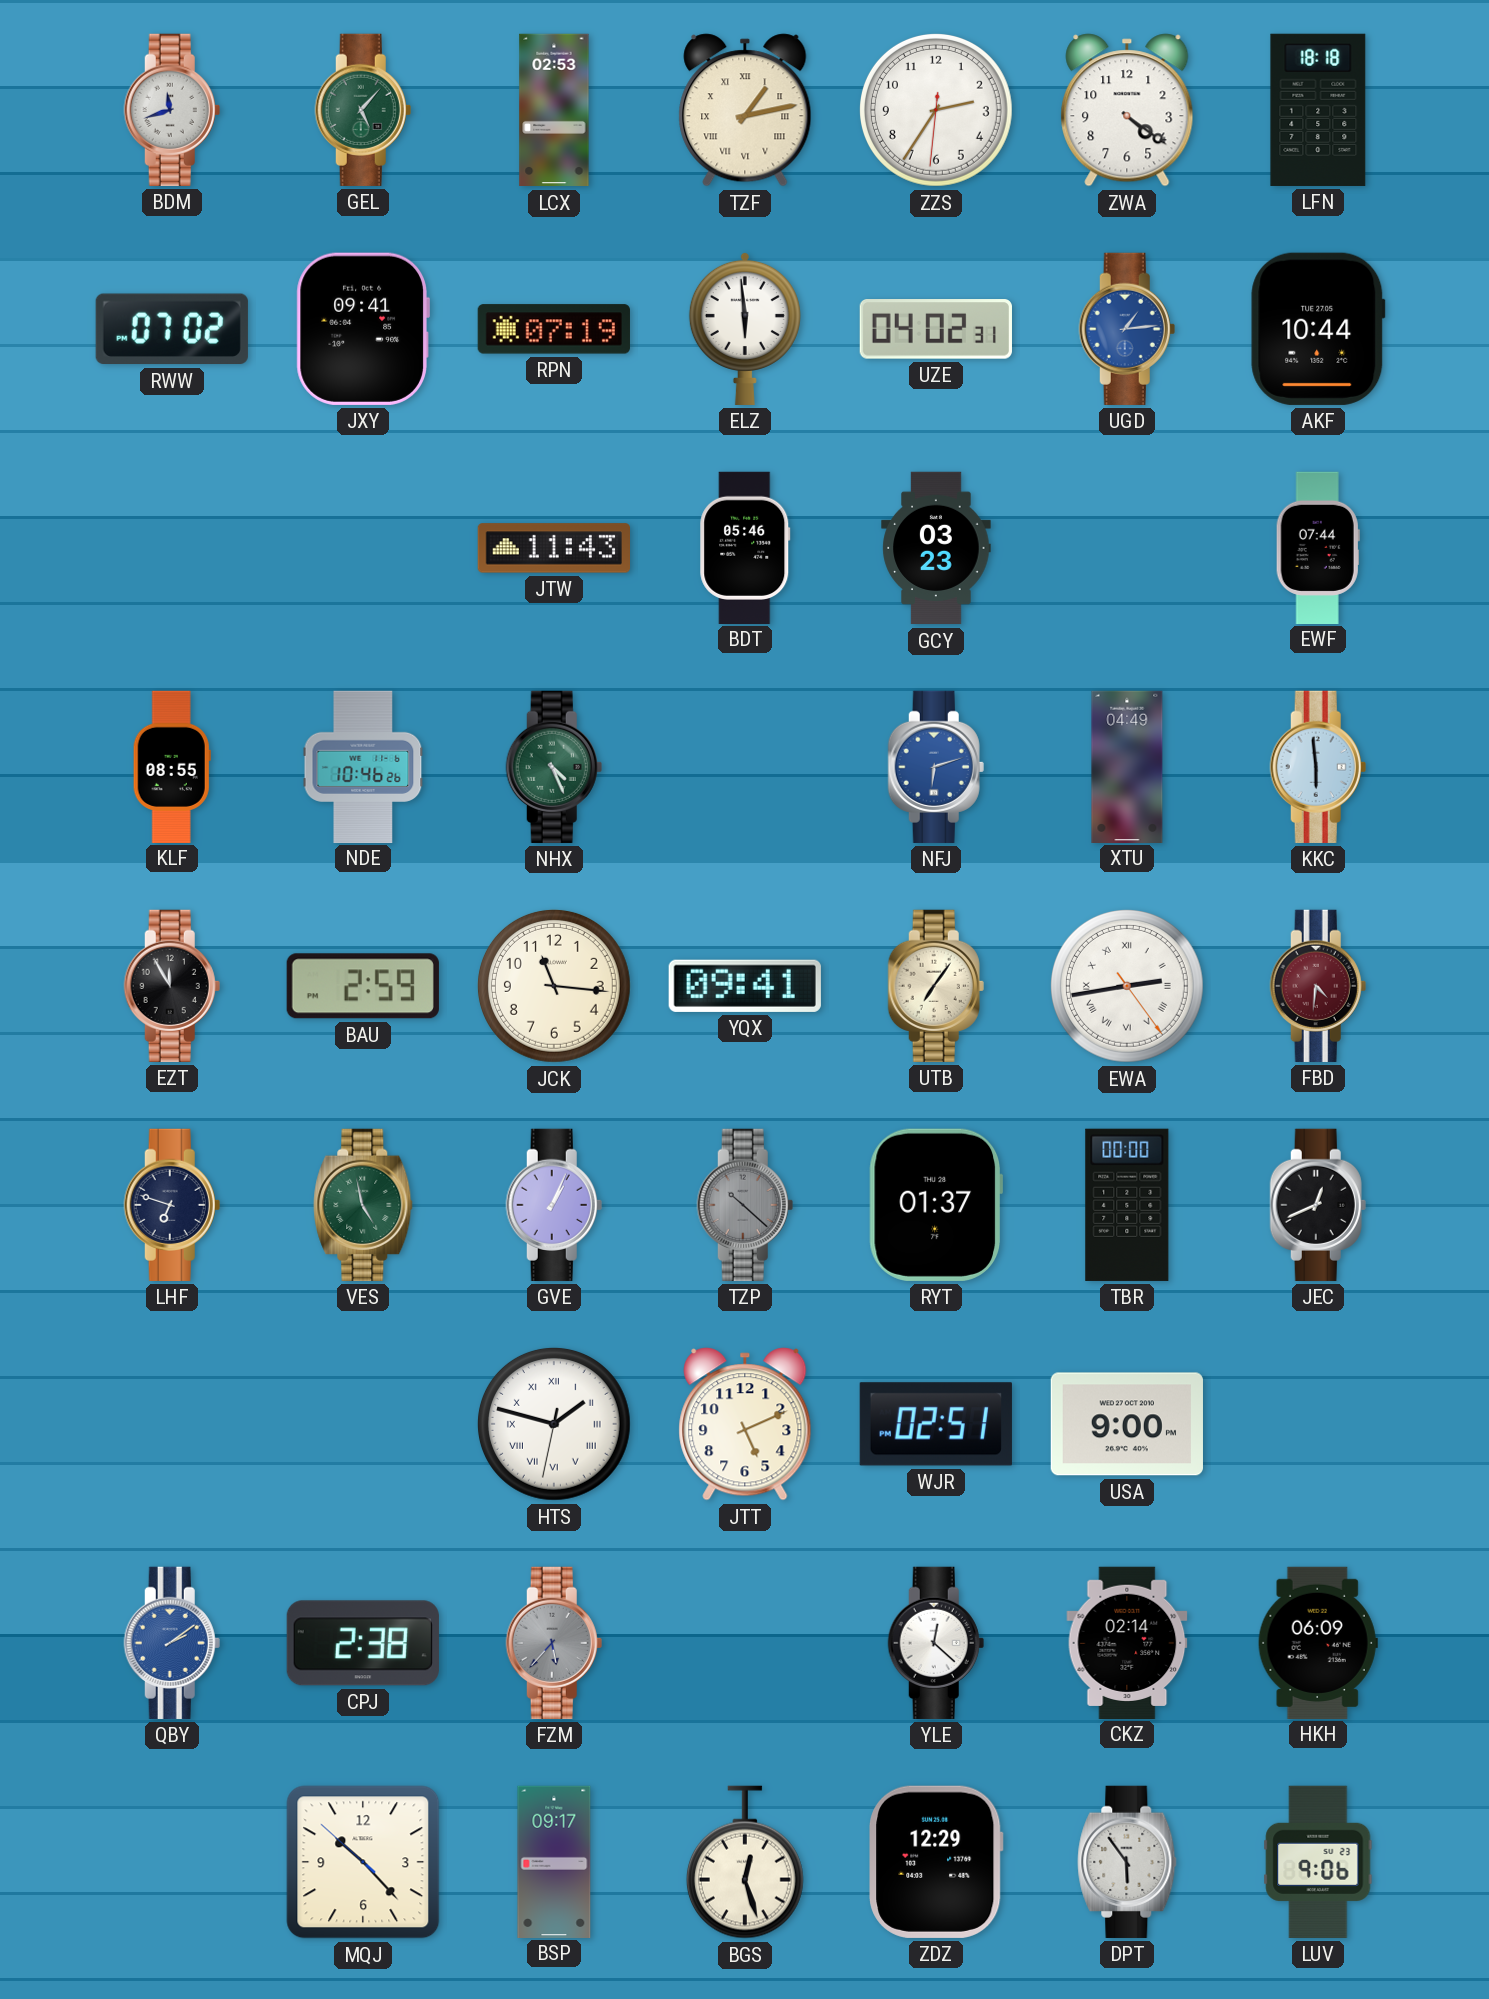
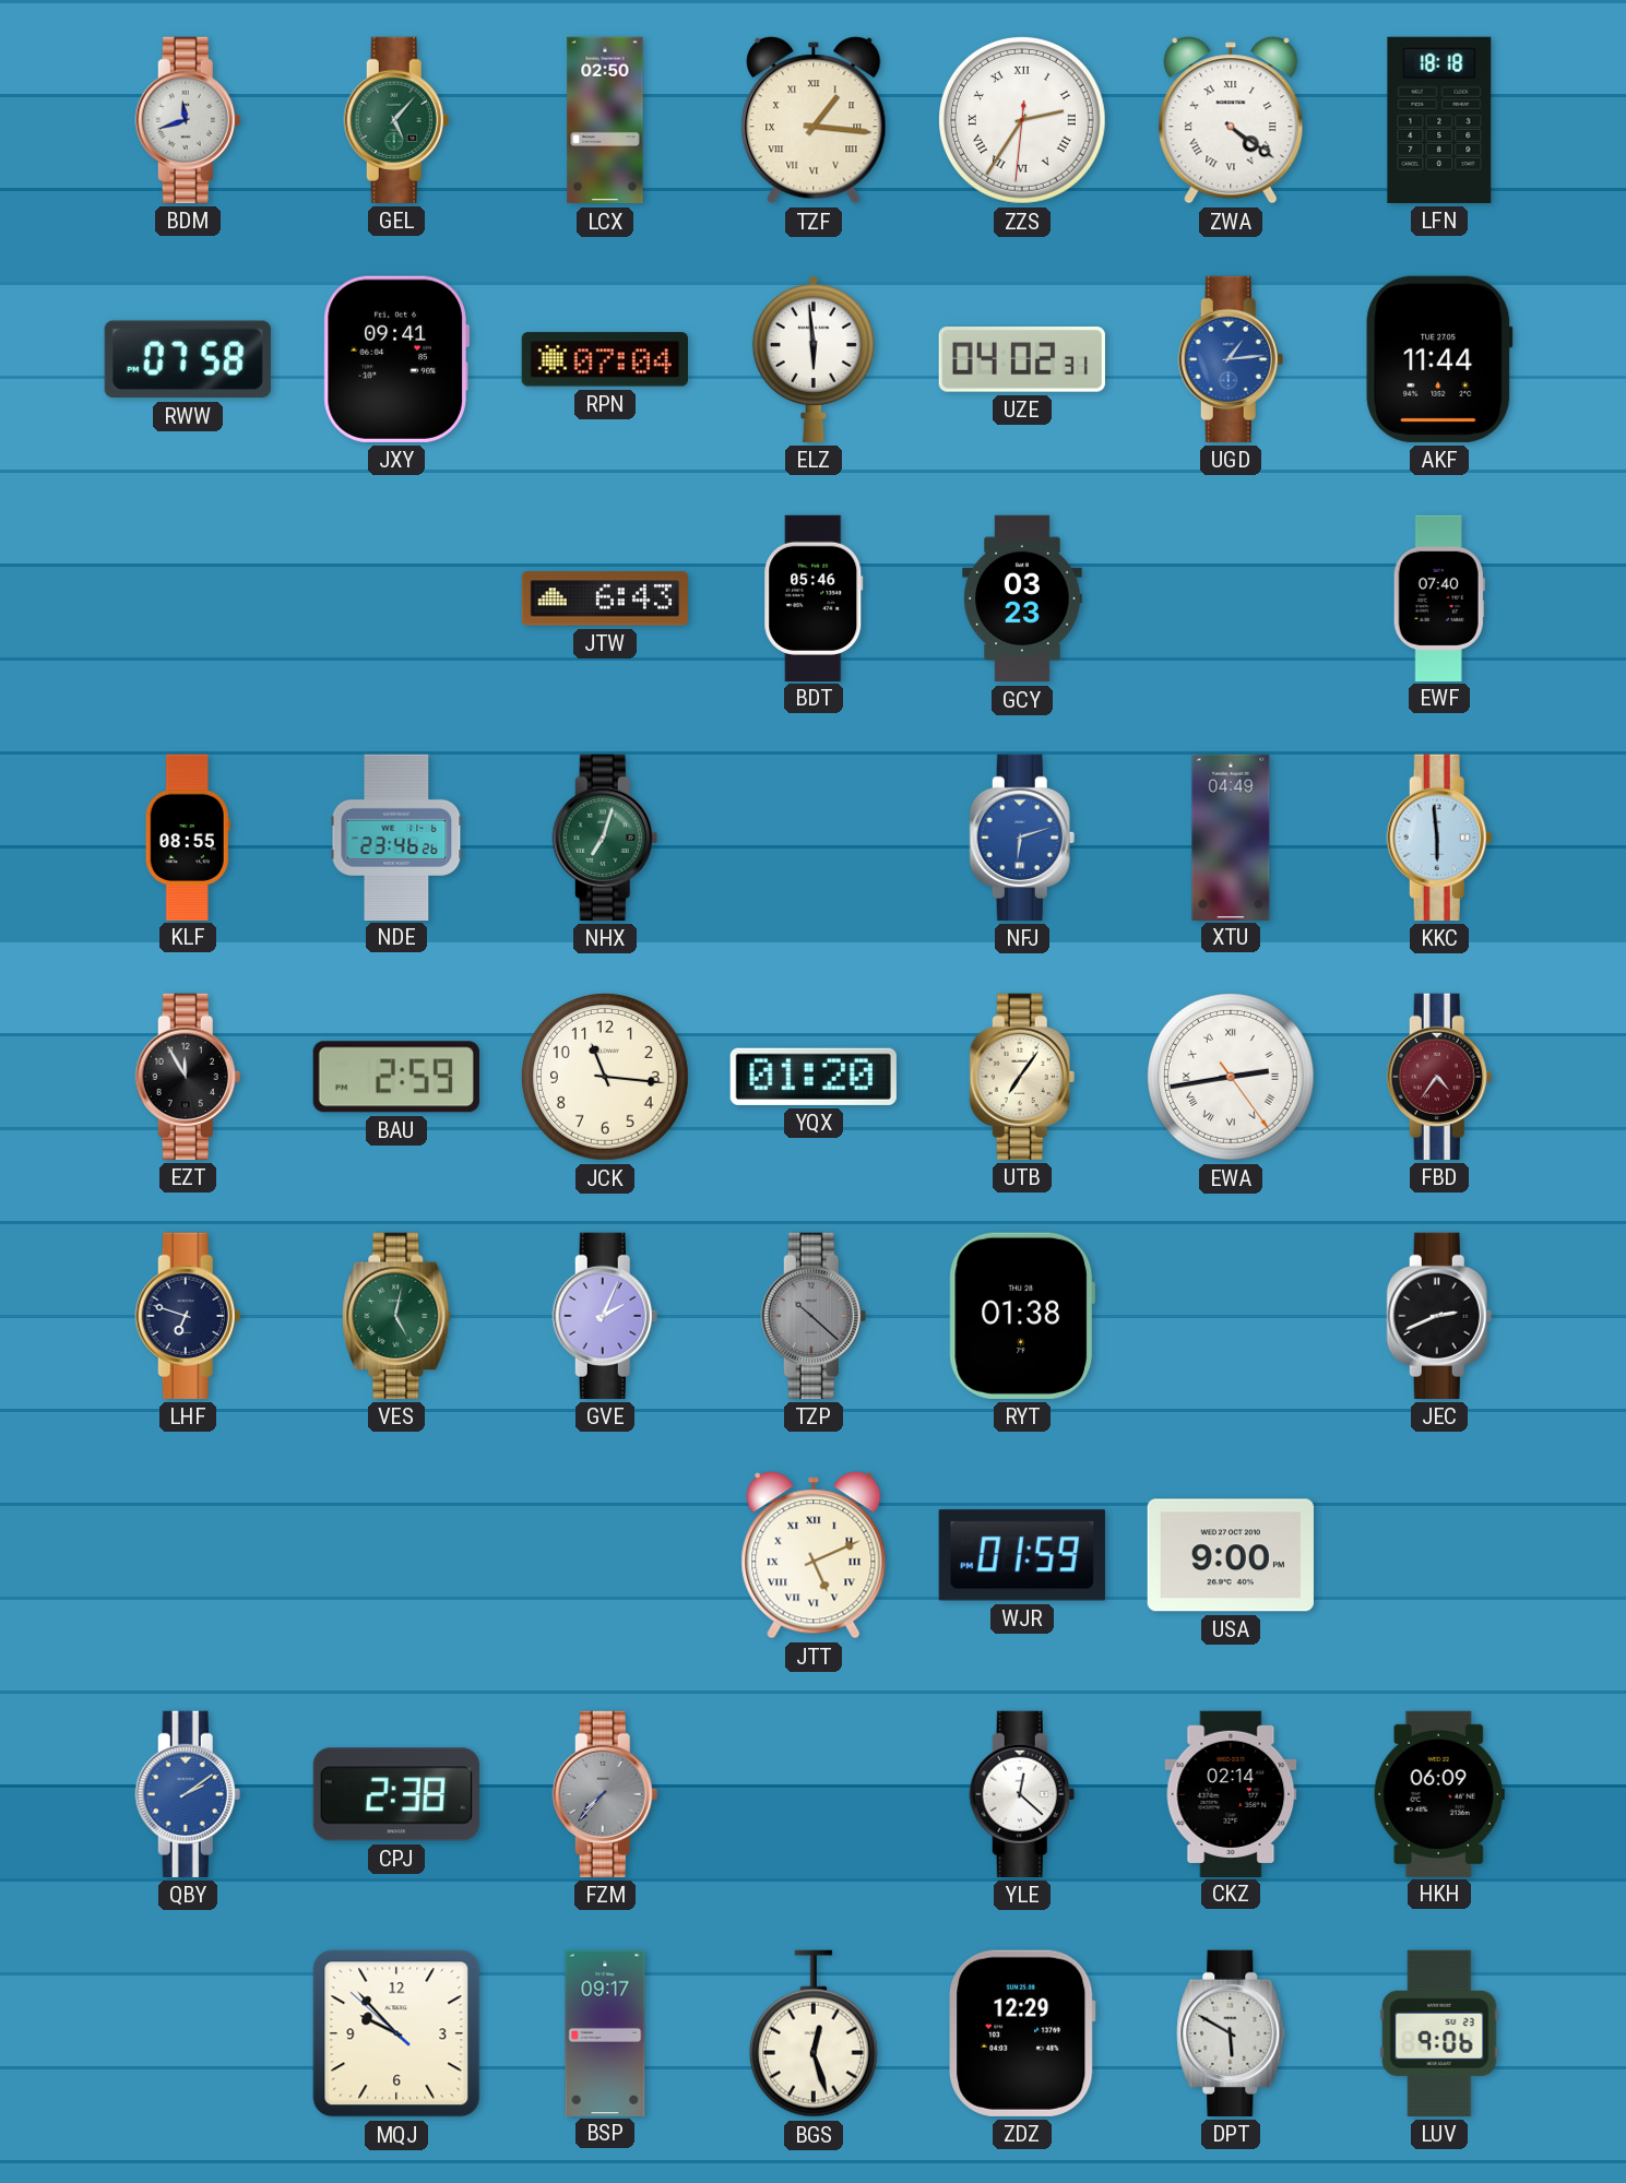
LCX: 02:53 -> 02:50
TZF: 1:13 -> 1:16
ZZS numerals: Arabic -> Roman
ZWA numerals: Arabic -> Roman
RWW: 07:02 -> 07:58
RPN: 07:19 -> 07:04
AKF: 10:44 -> 11:44
JTW: 11:43 -> 6:43
EWF: 07:44 -> 07:40
NDE: 10:46 -> 23:46
NHX: 4:26 -> 7:03
YQX: 09:41 -> 01:20
FBD: 4:31 -> 4:36
VES: 4:58 -> 5:02
GVE: 1:04 -> 2:04
RYT: 01:37 -> 01:38
TBR: 00:00 -> none
JEC: 12:41 -> 2:41
HTS: 1:47 -> none
JTT numerals: Arabic -> Roman
WJR: 02:51 -> 01:59
FZM: 5:37 -> 7:37
MQJ: 10:22 -> 9:52
DPT: 5:54 -> 5:50
